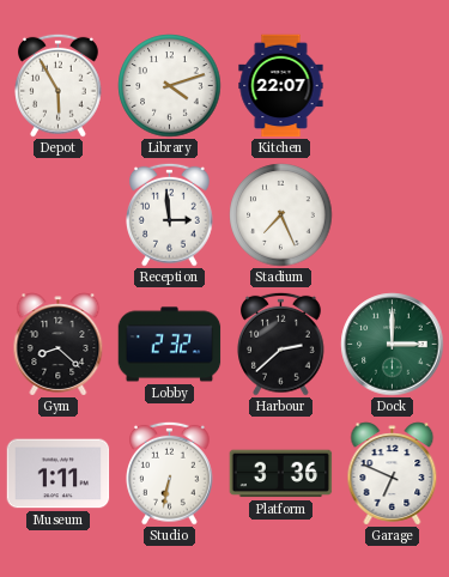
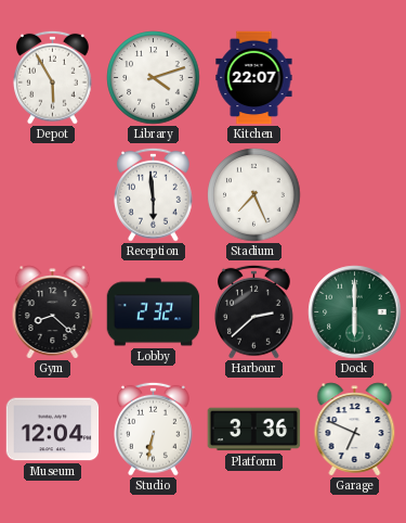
Reception: 2:59 -> 5:59
Dock: 3:00 -> 6:00
Museum: 1:11 -> 12:04
